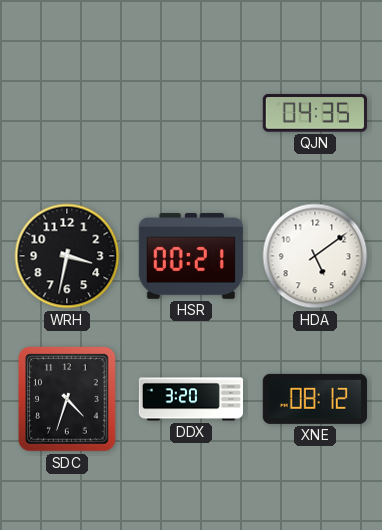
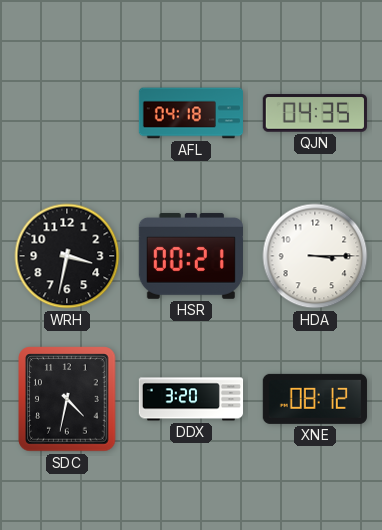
AFL: none -> 04:18
HDA: 5:09 -> 3:15
SDC: 4:33 -> 4:32
